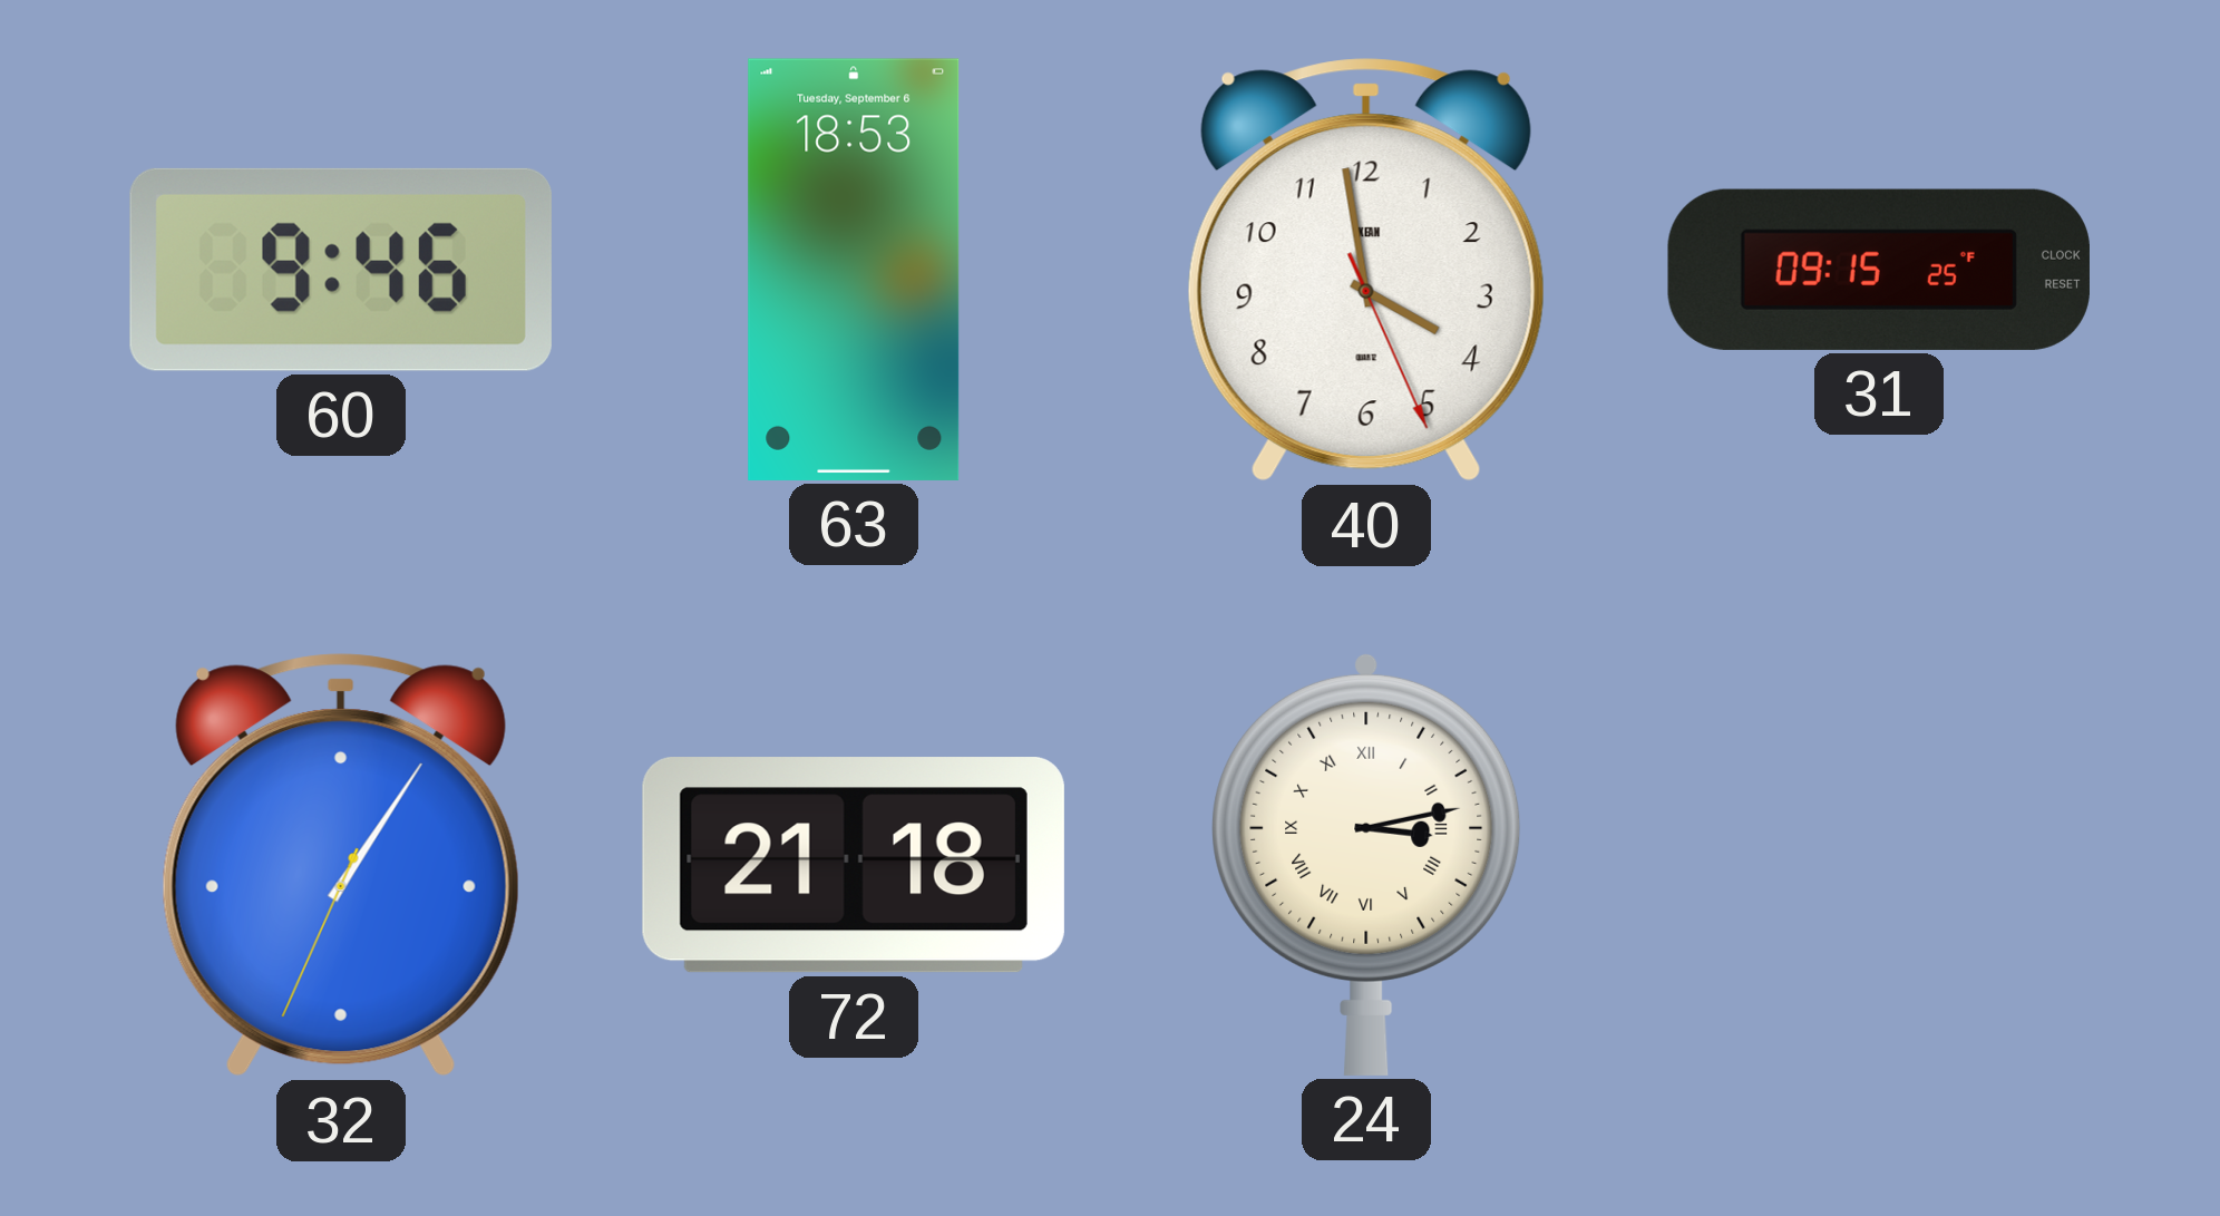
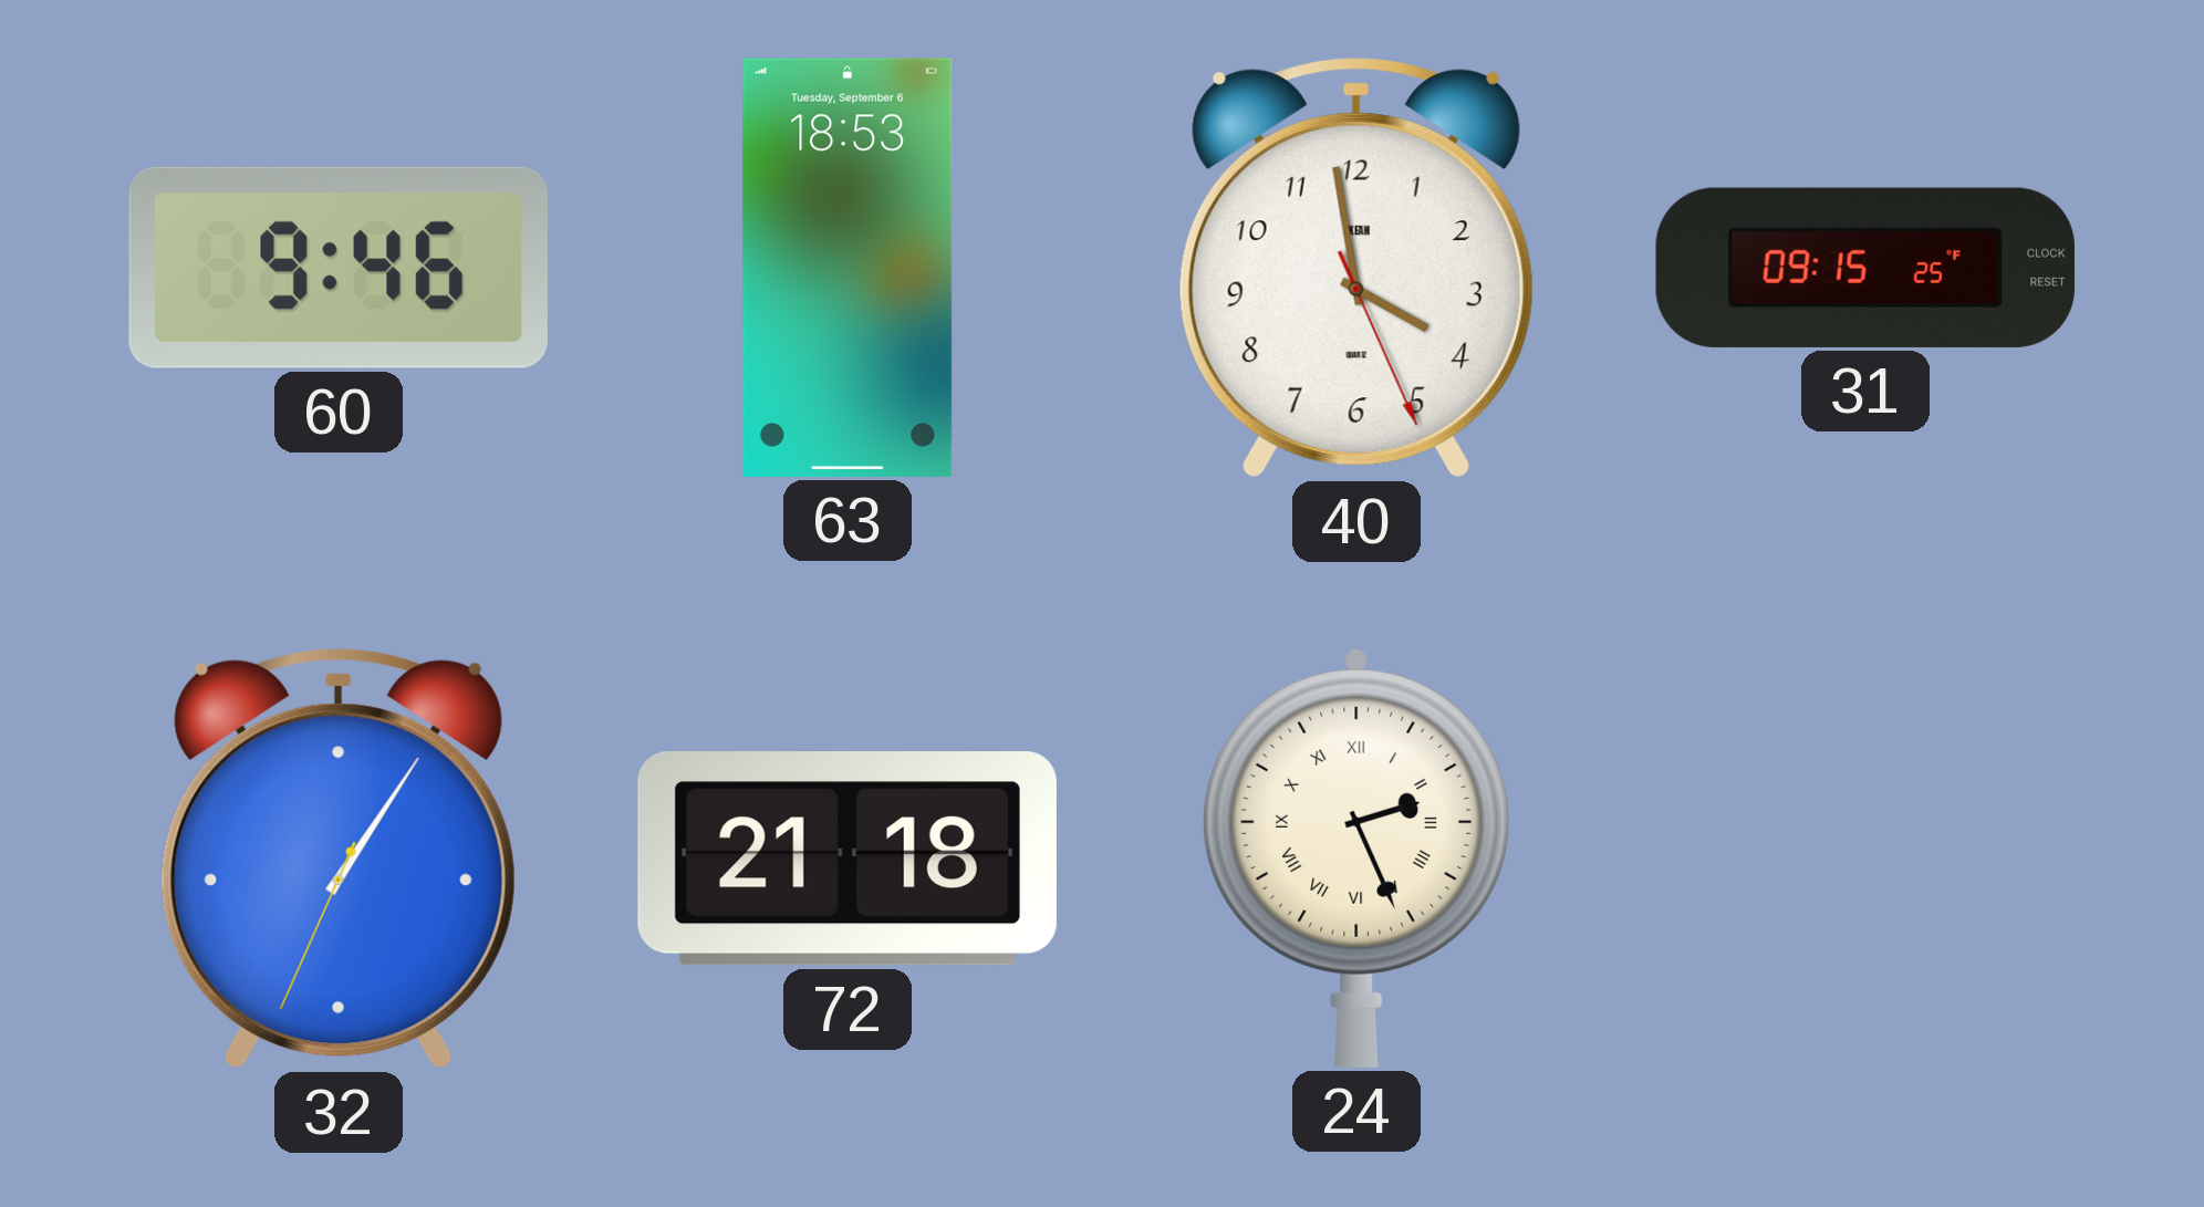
24: 3:13 -> 2:26
